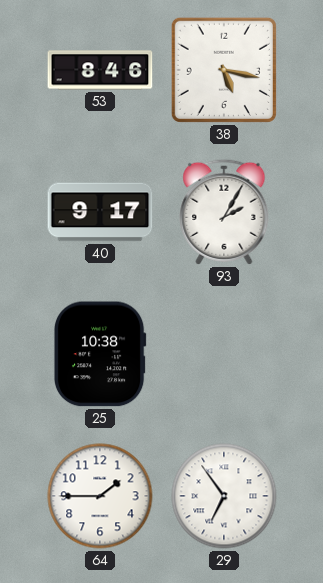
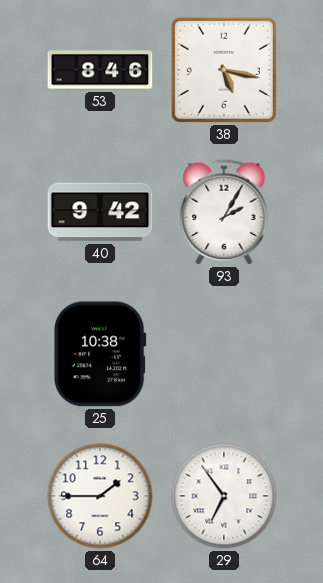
40: 9:17 -> 9:42
